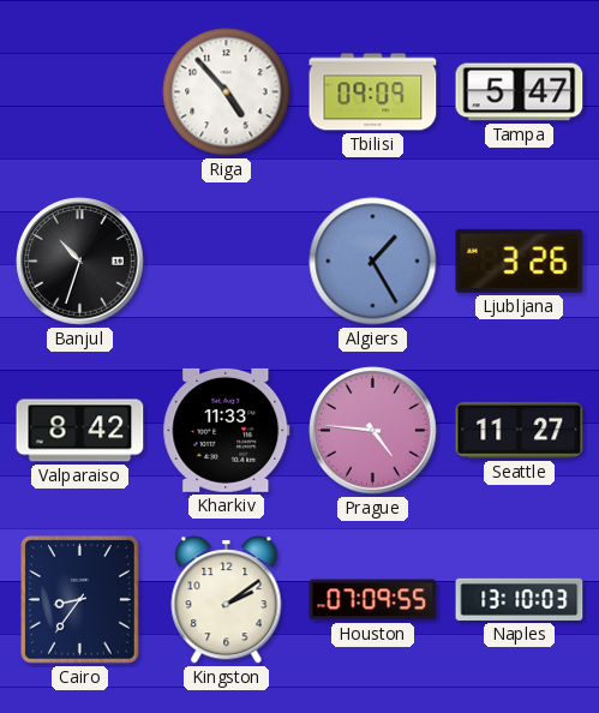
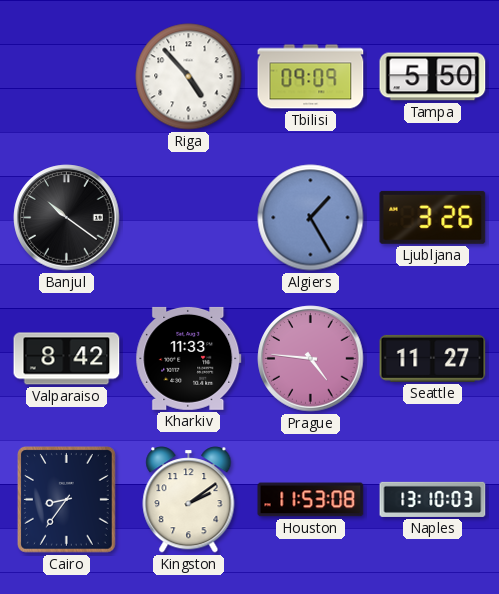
Tampa: 5:47 -> 5:50
Banjul: 10:33 -> 10:21
Houston: 07:09 -> 11:53
